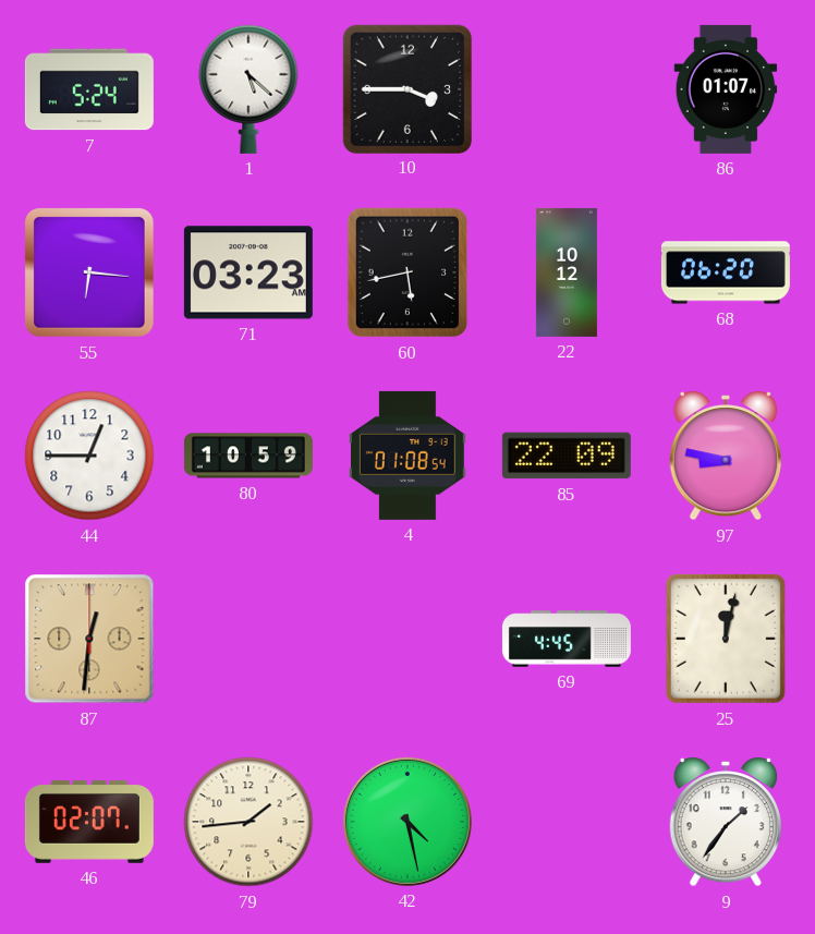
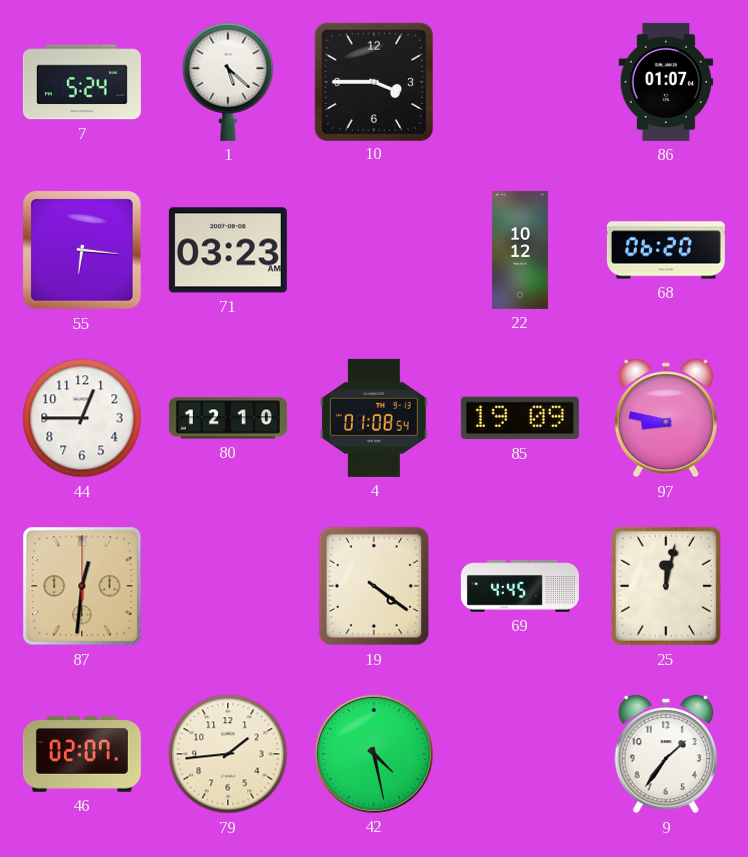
60: 5:43 -> none
80: 10:59 -> 12:10
85: 22:09 -> 19:09
19: none -> 4:21
